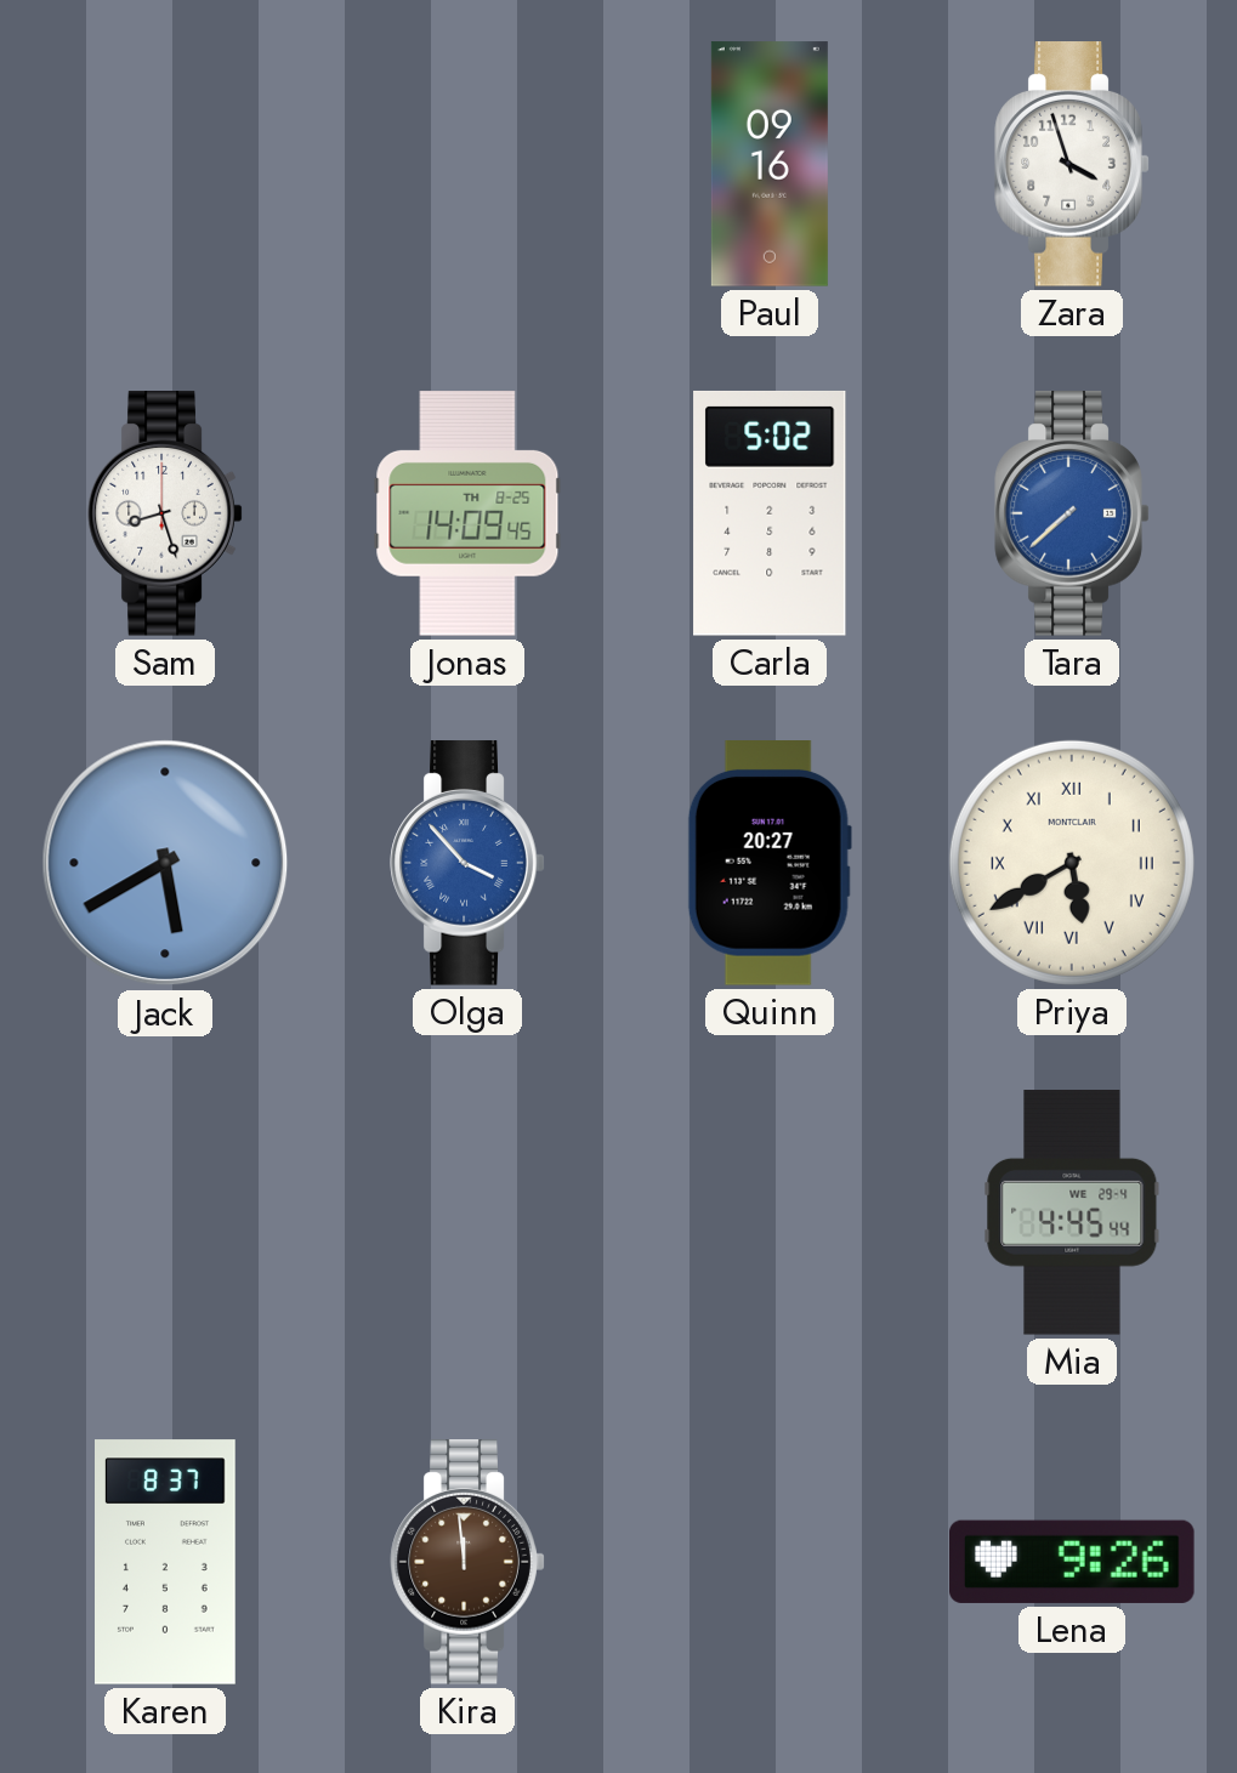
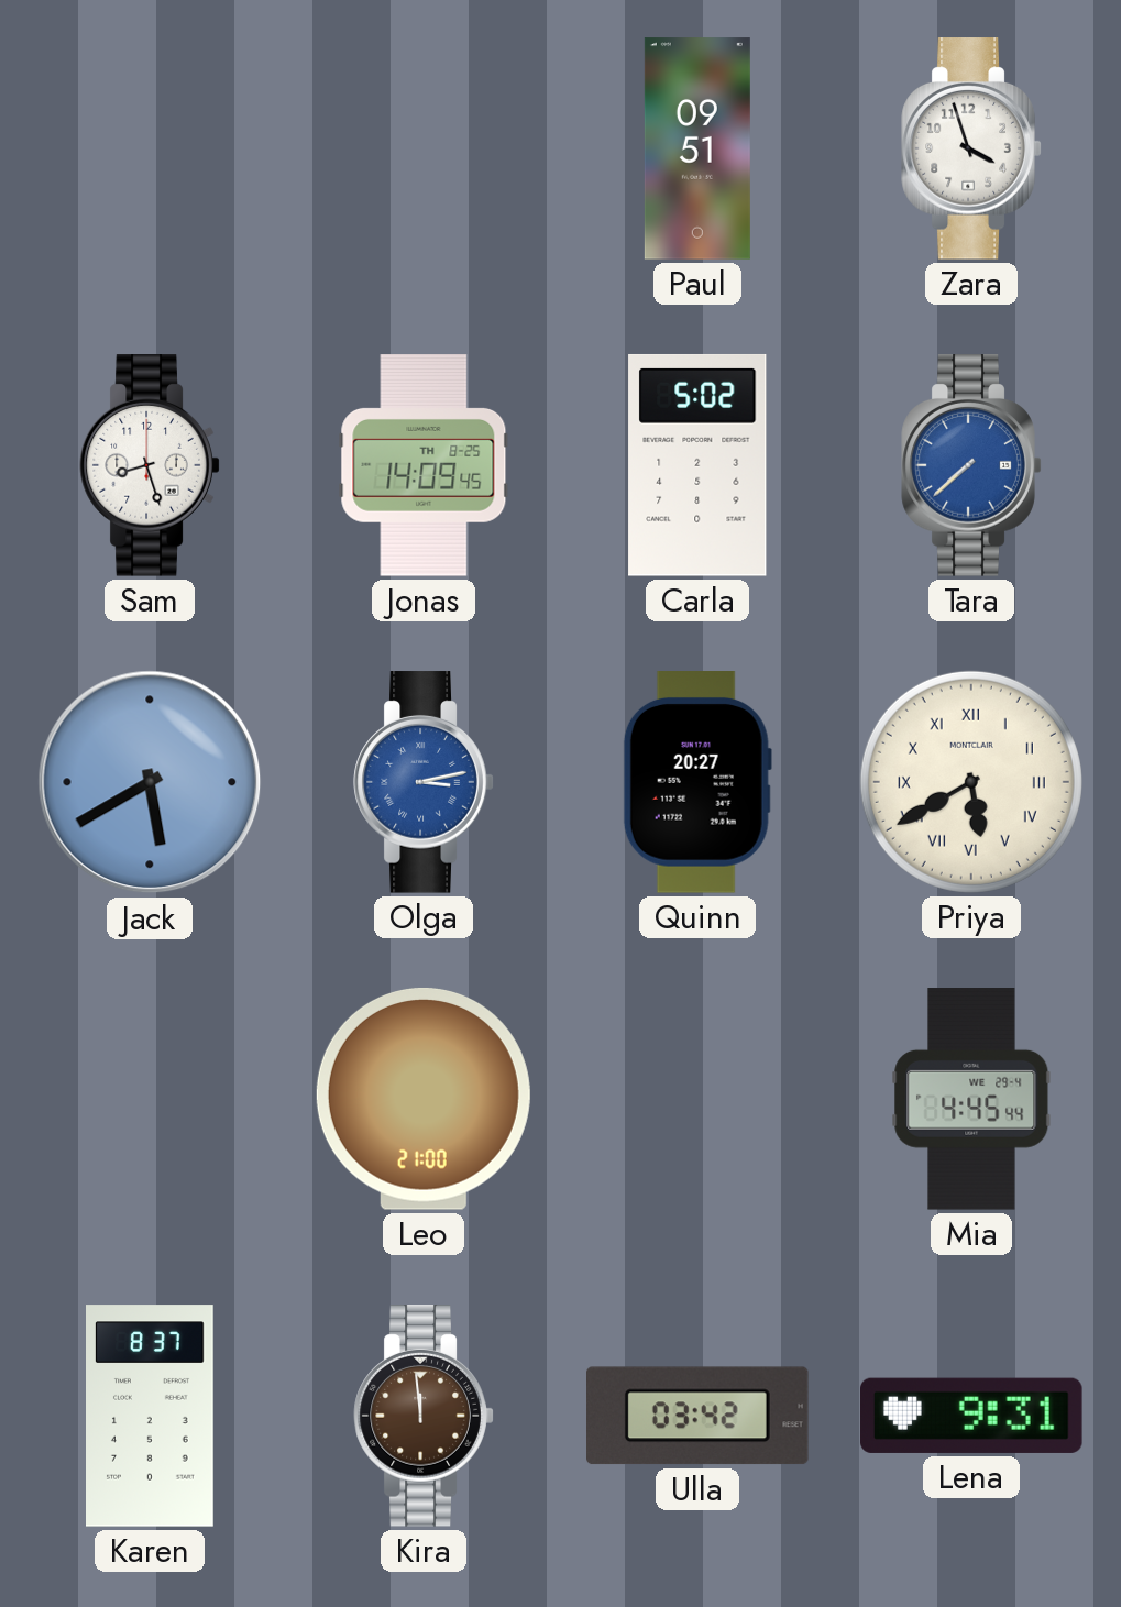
Paul: 09:16 -> 09:51
Olga: 3:53 -> 3:13
Leo: none -> 21:00
Ulla: none -> 03:42
Lena: 9:26 -> 9:31
